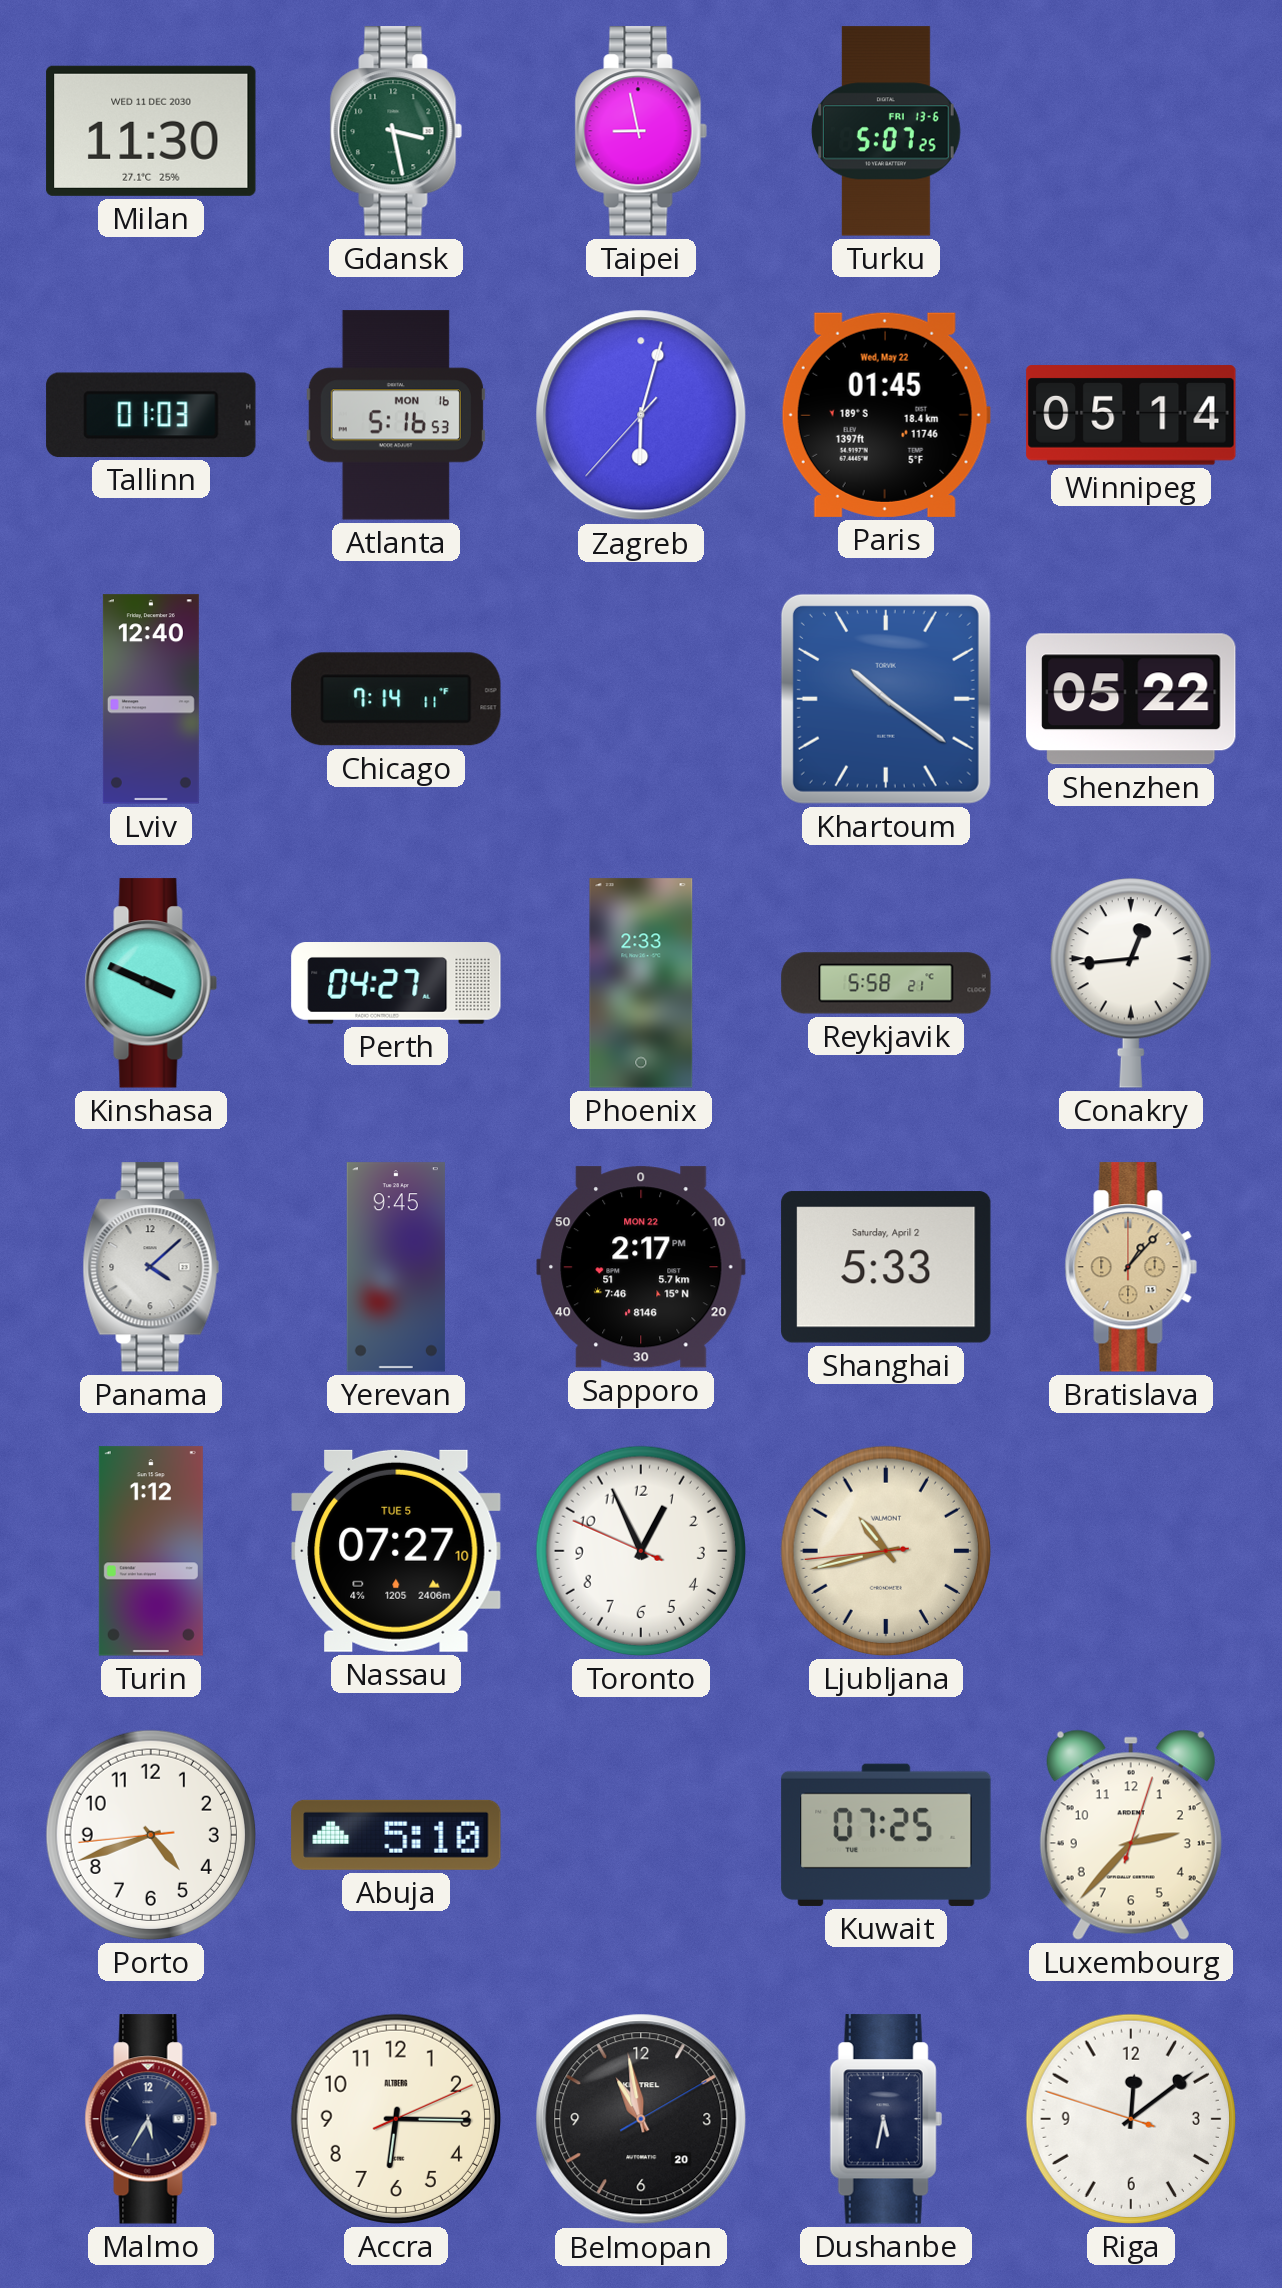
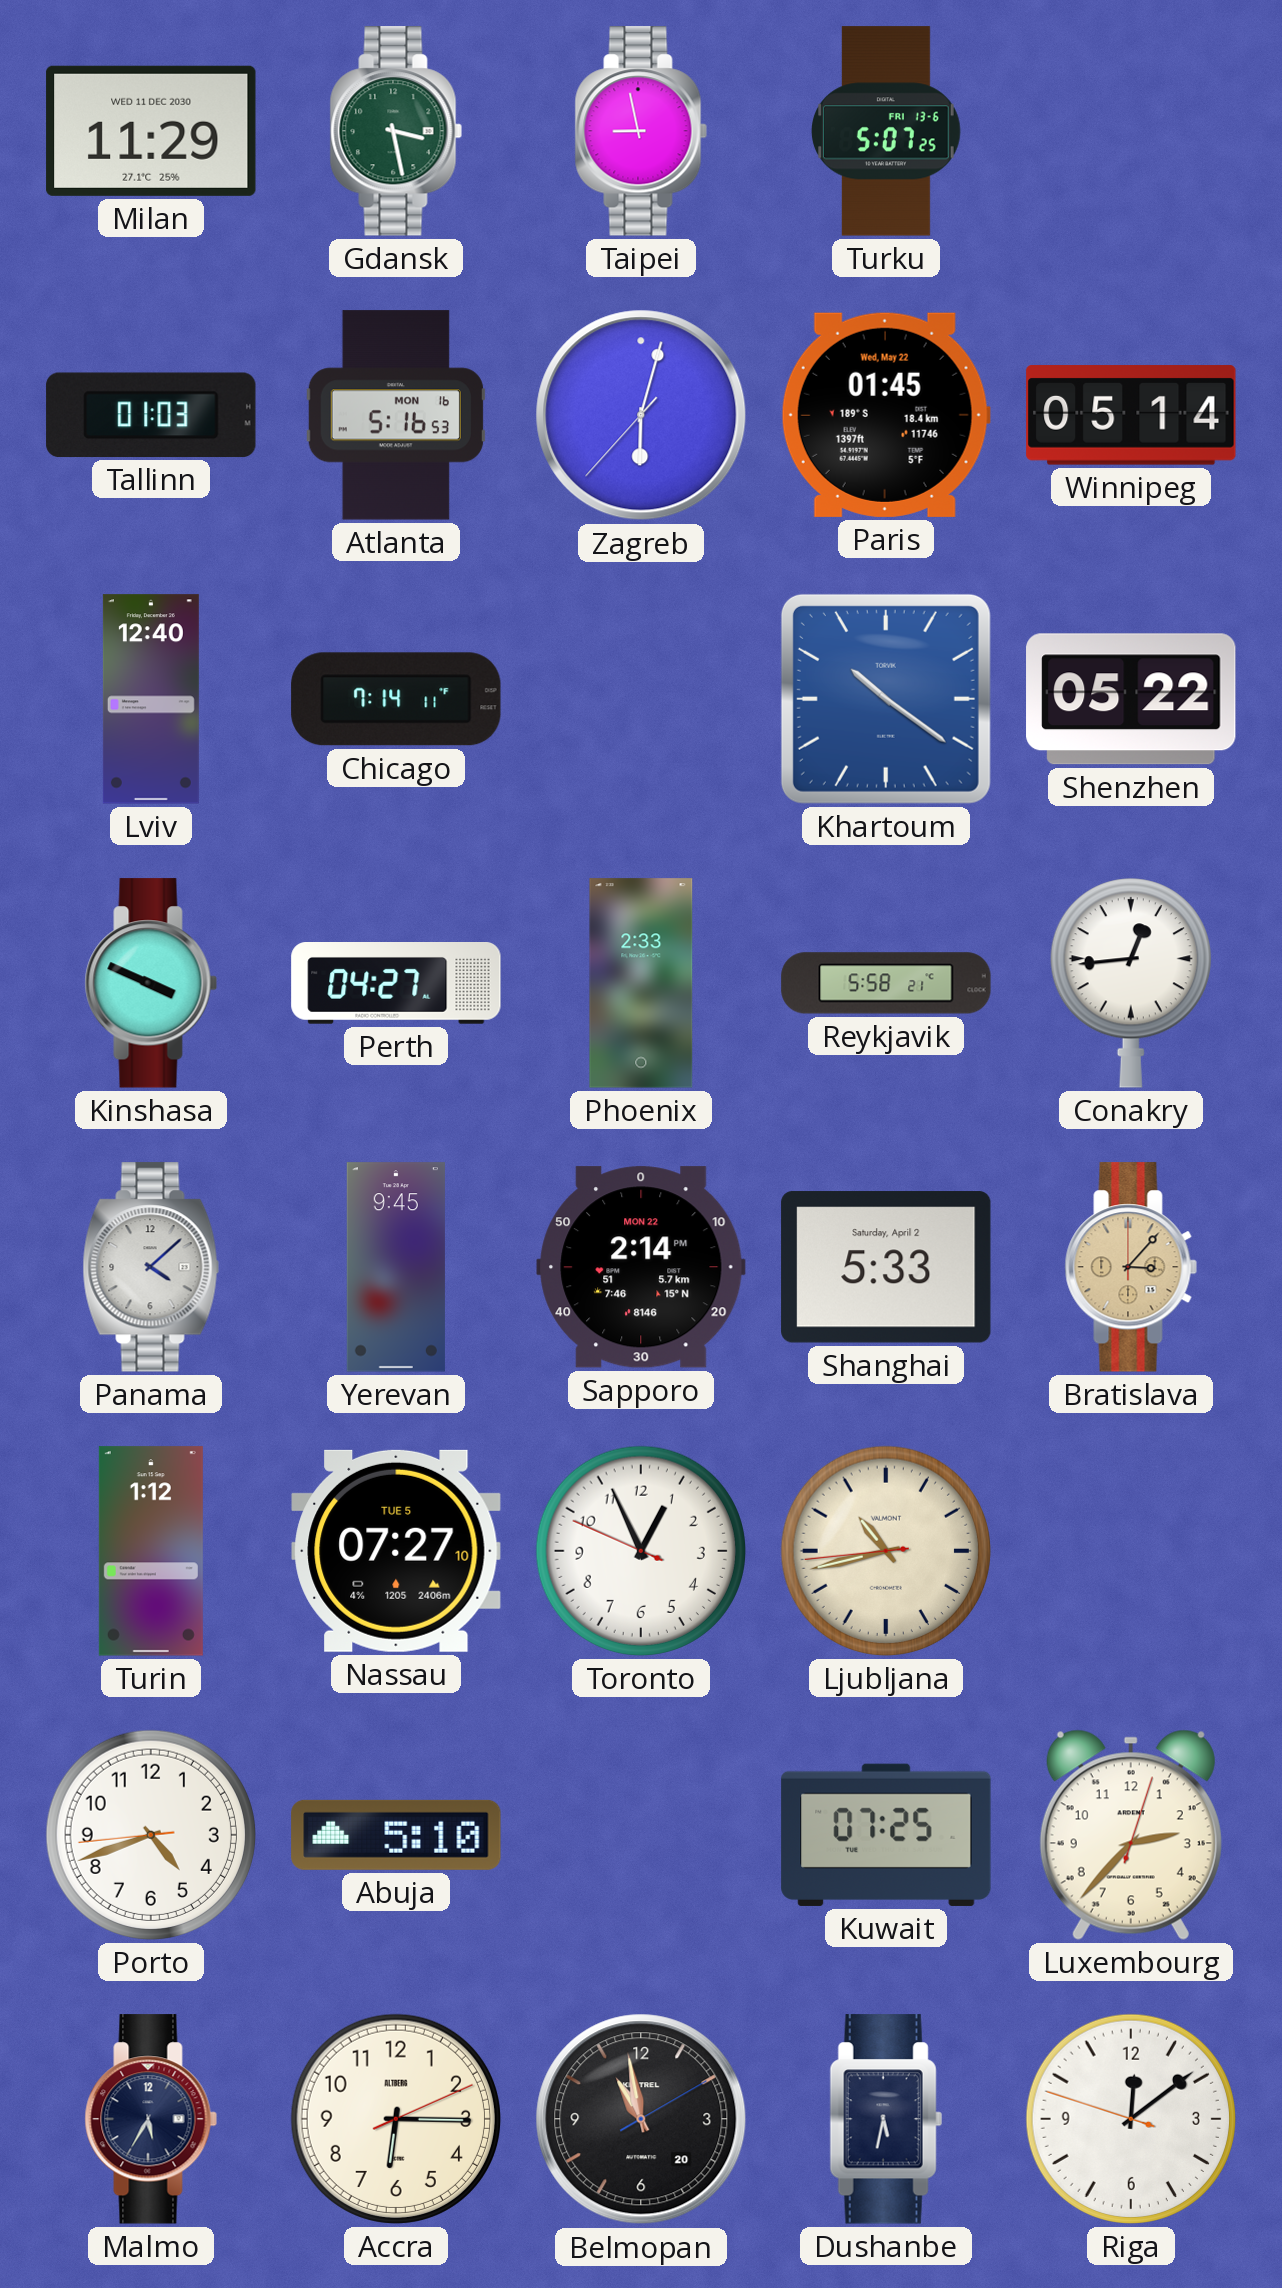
Milan: 11:30 -> 11:29
Sapporo: 2:17 -> 2:14
Bratislava: 1:07 -> 3:07
